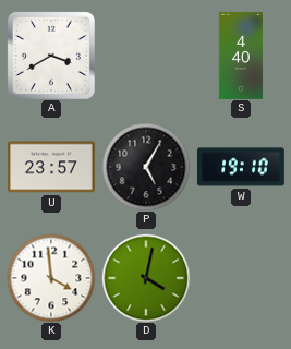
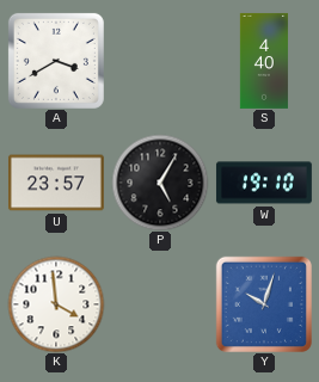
D: 4:02 -> none
Y: none -> 10:03
